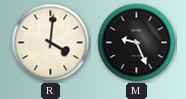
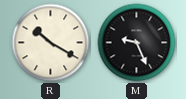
R: 4:01 -> 10:20
